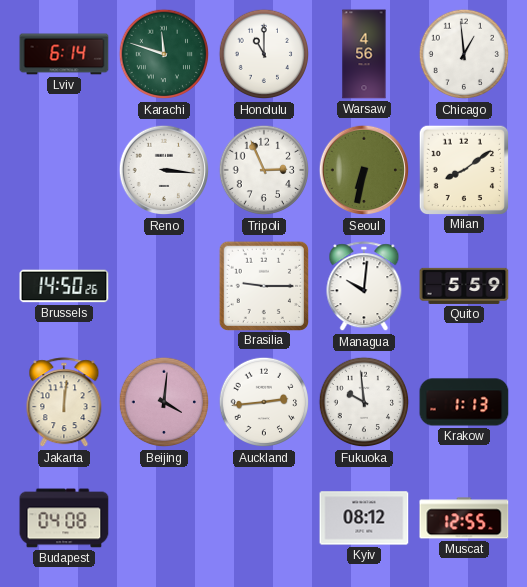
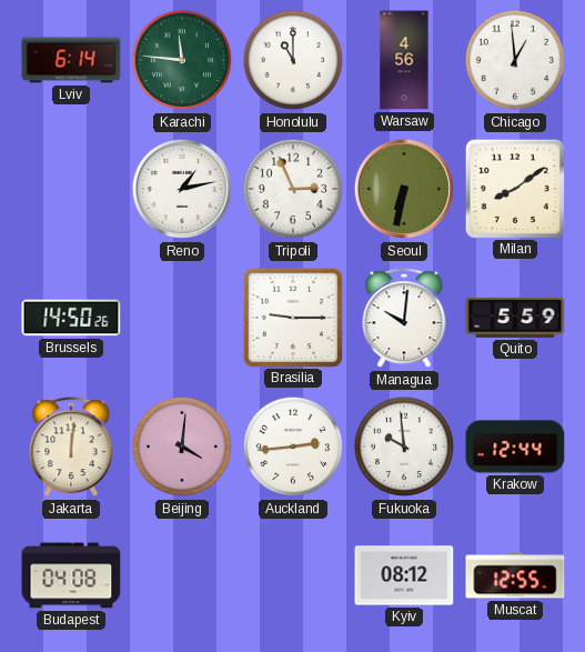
Karachi: 11:48 -> 11:46
Reno: 3:16 -> 1:13
Krakow: 1:13 -> 12:44
